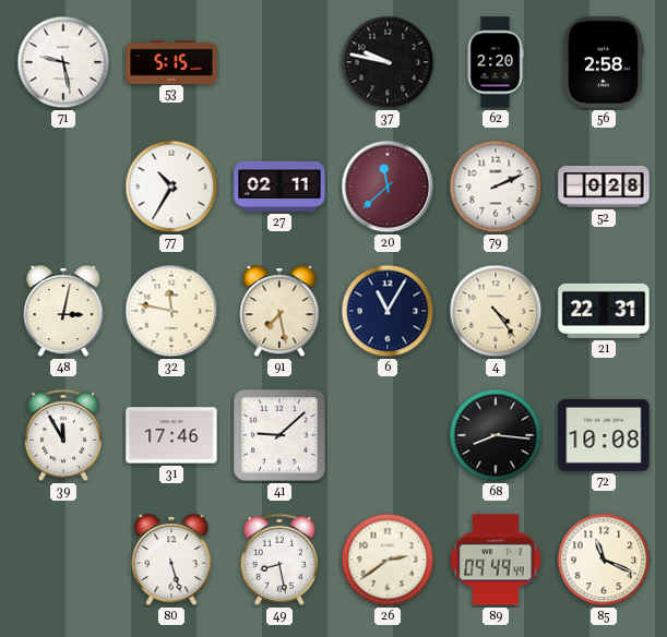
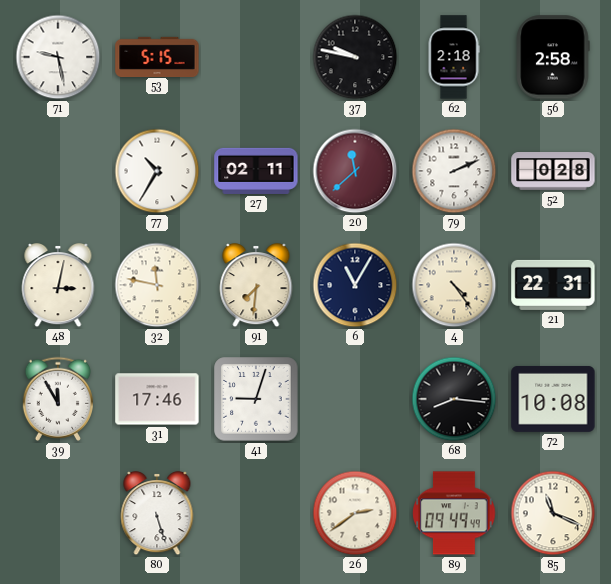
62: 2:20 -> 2:18
91: 7:28 -> 7:31
41: 9:08 -> 9:03
49: 8:28 -> none
